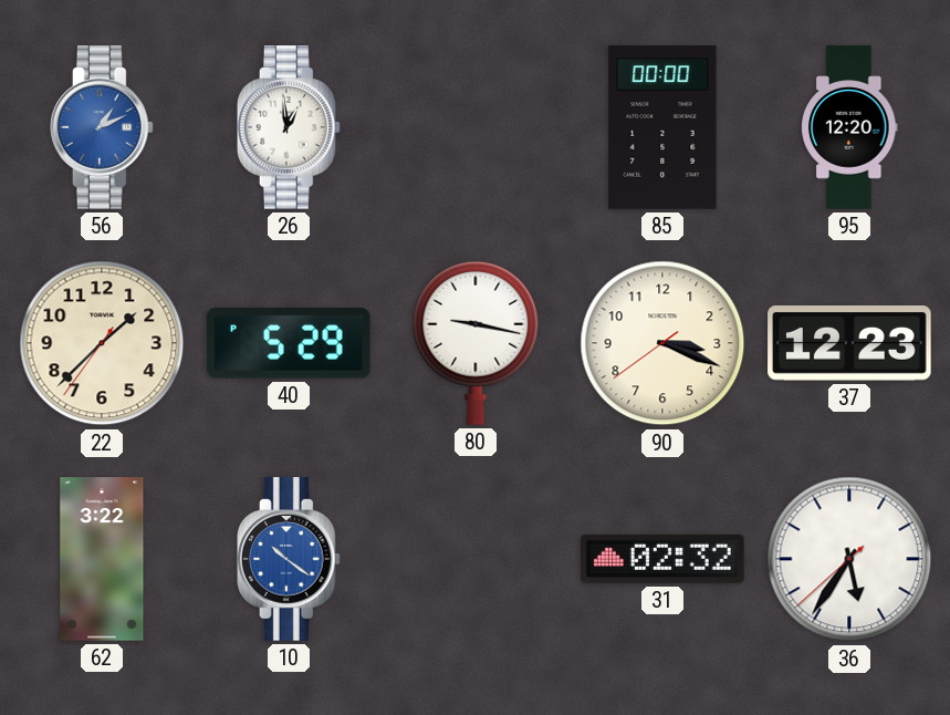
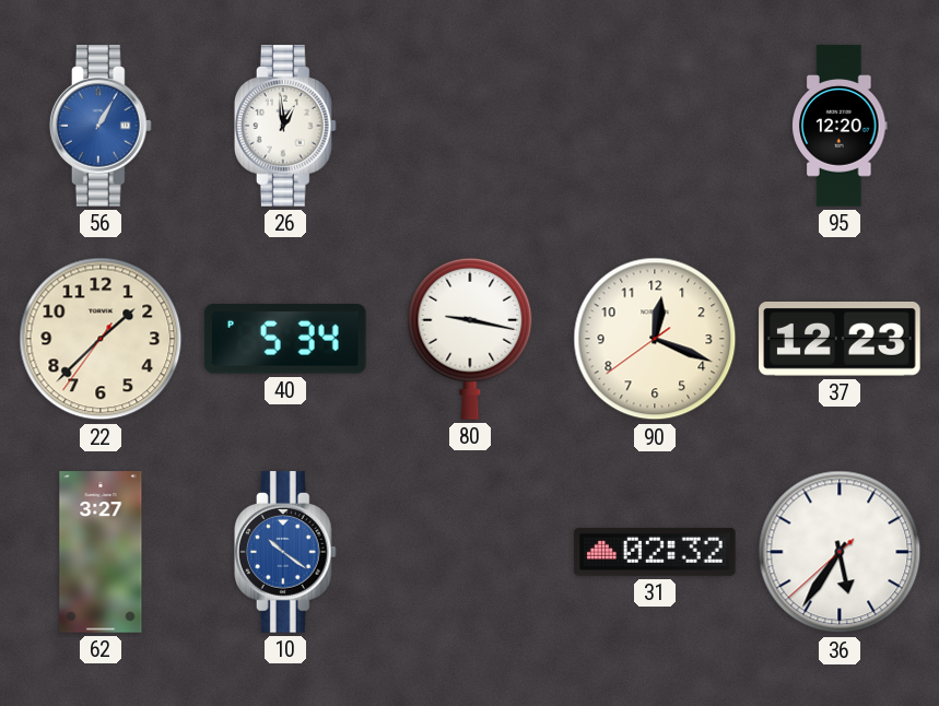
56: 1:11 -> 1:05
85: 00:00 -> none
40: 5:29 -> 5:34
90: 3:18 -> 12:18
62: 3:22 -> 3:27
